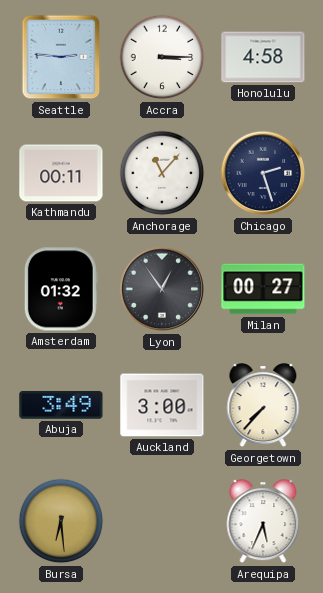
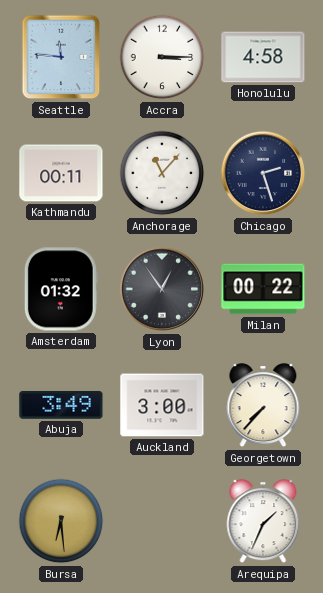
Seattle: 2:46 -> 11:46
Milan: 00:27 -> 00:22
Arequipa: 5:34 -> 1:34
